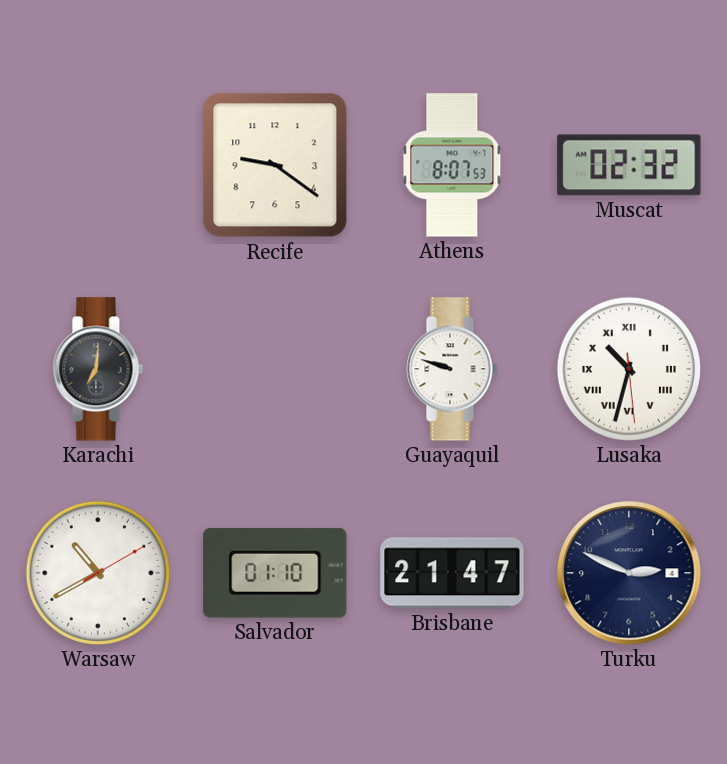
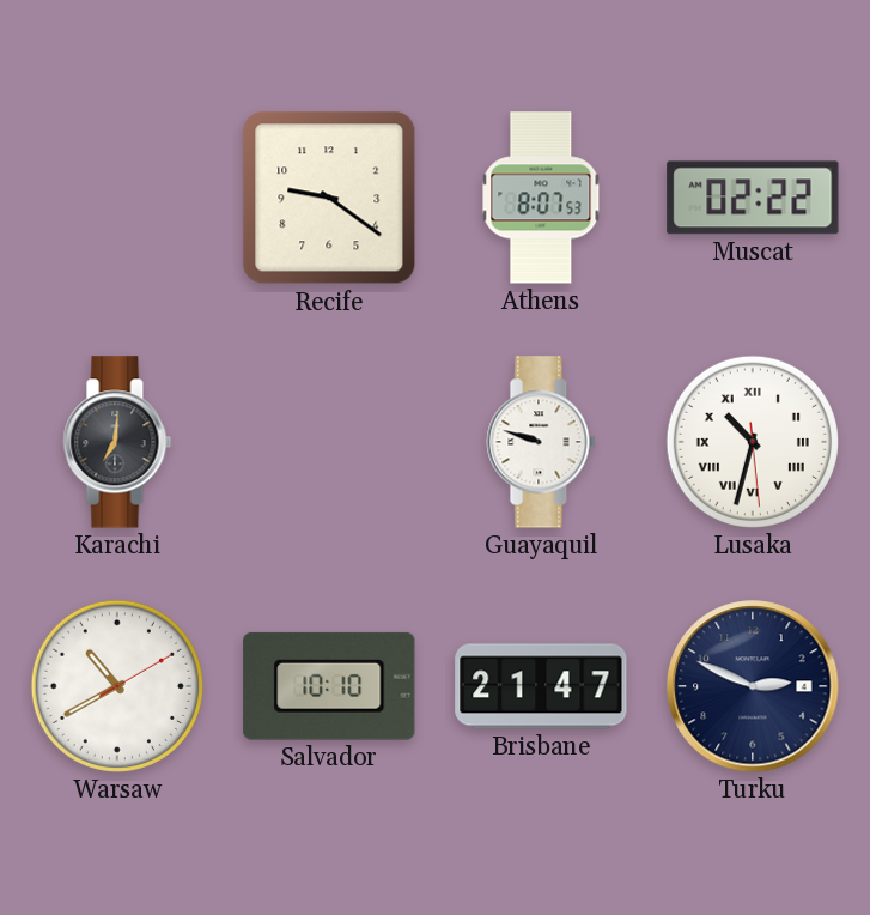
Muscat: 02:32 -> 02:22
Salvador: 01:10 -> 10:10
